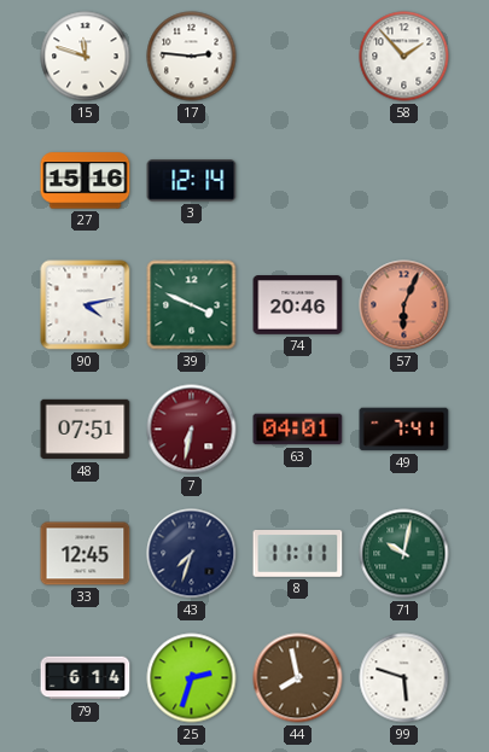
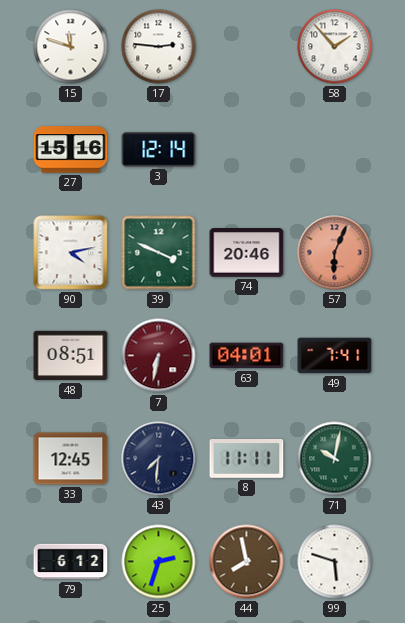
48: 07:51 -> 08:51
43: 7:33 -> 7:31
79: 6:14 -> 6:12
